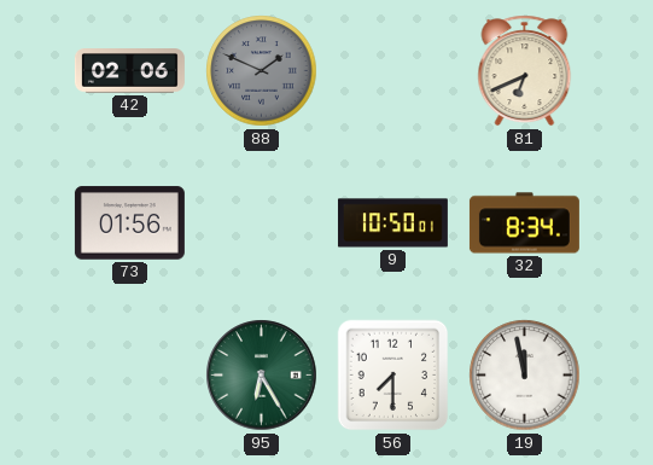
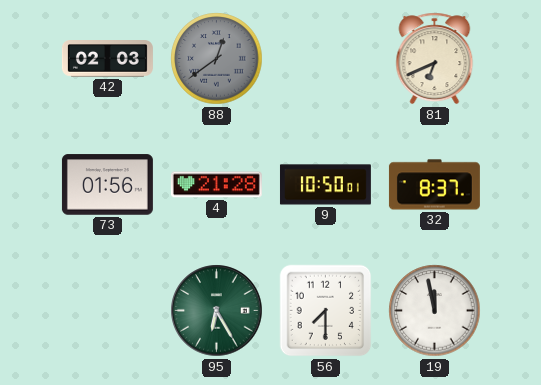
42: 02:06 -> 02:03
88: 1:49 -> 12:39
4: none -> 21:28
32: 8:34 -> 8:37
